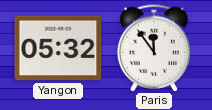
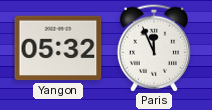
Paris: 11:54 -> 11:56
